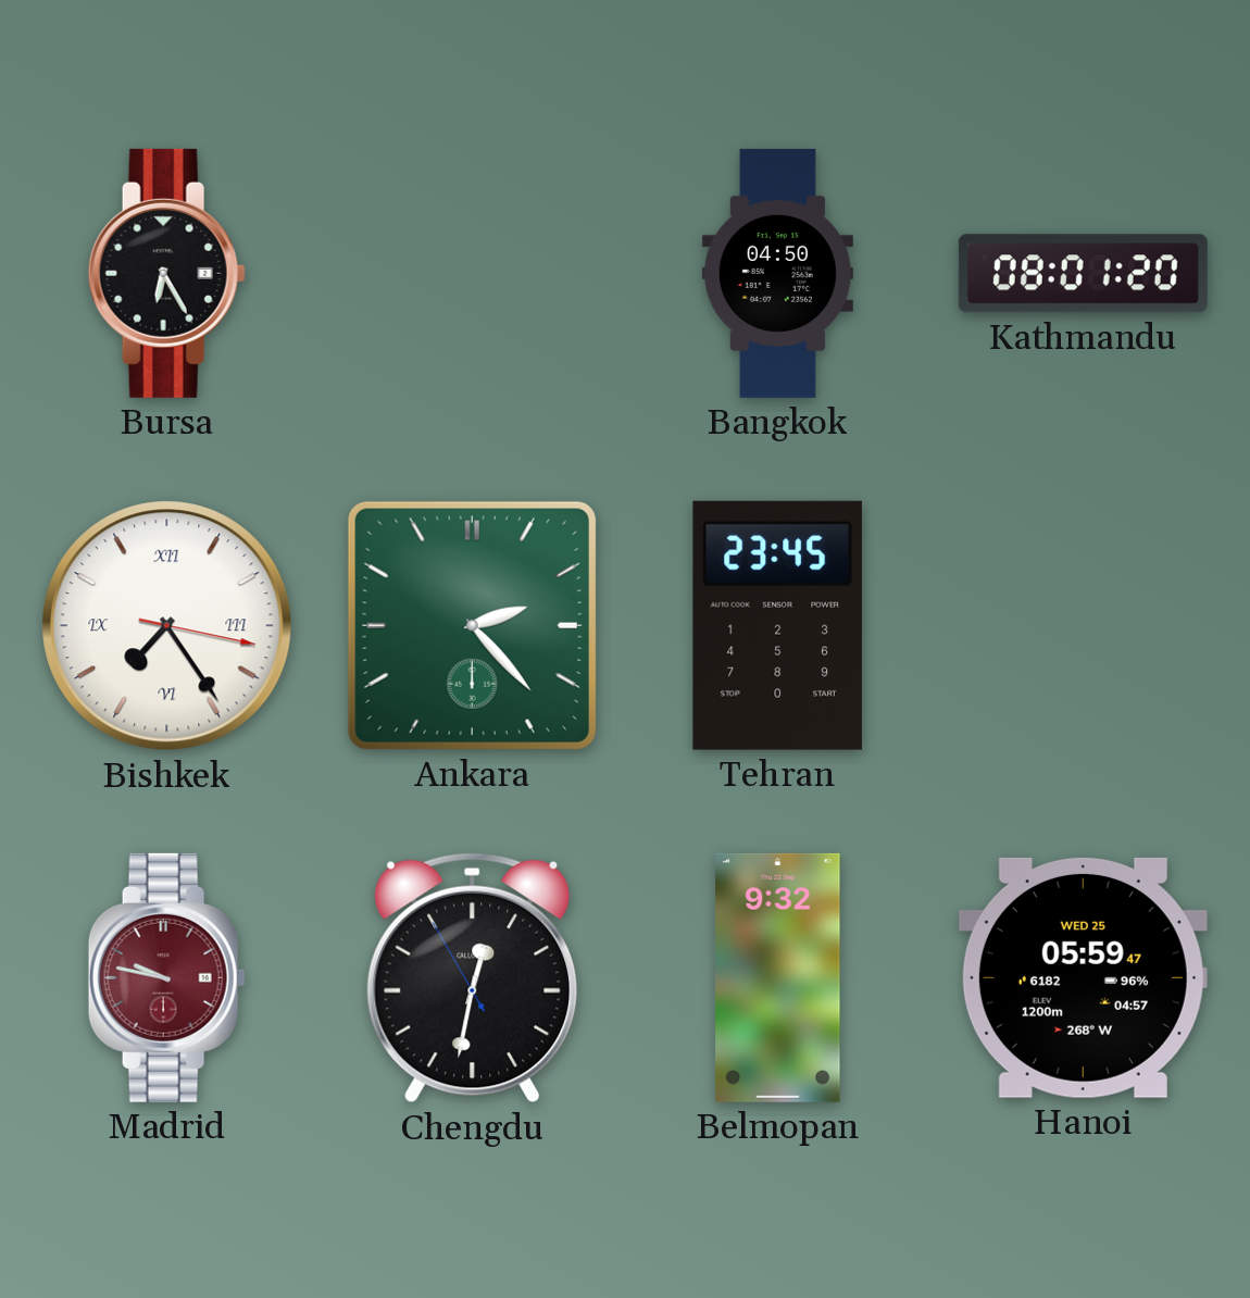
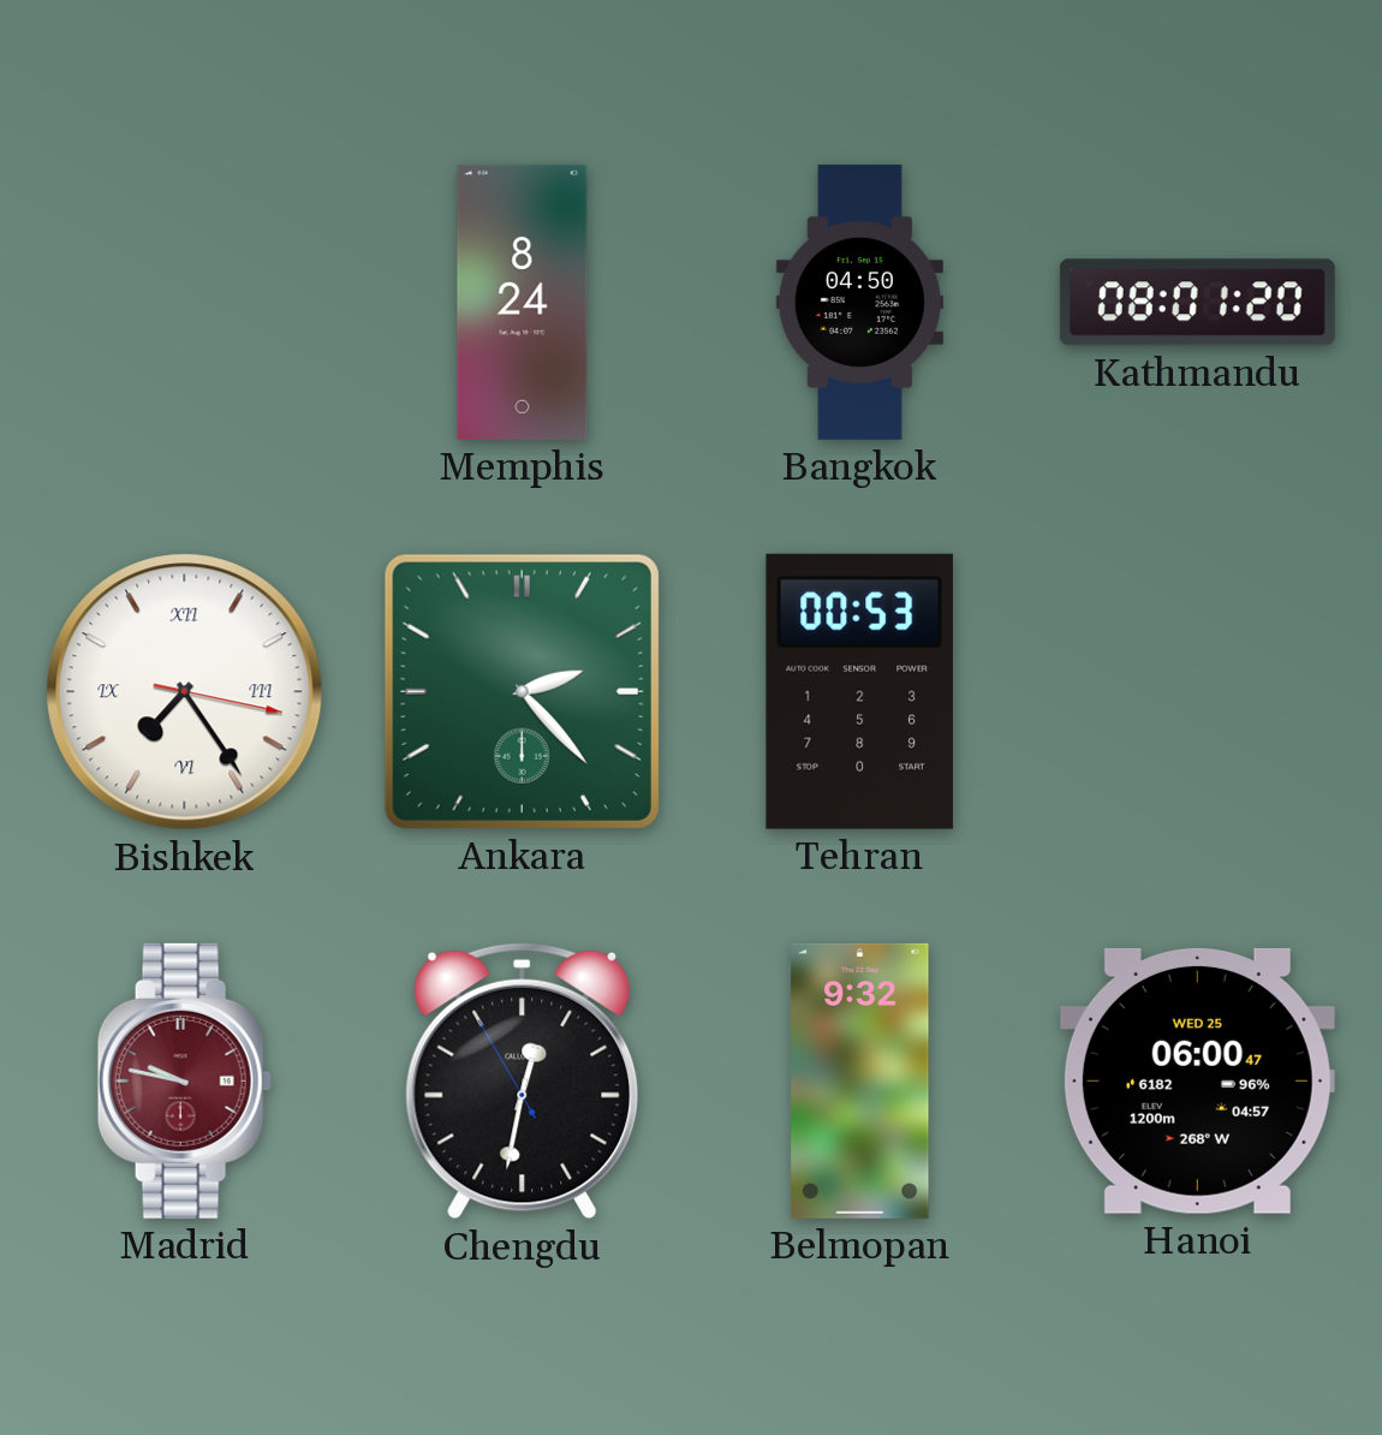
Bursa: 6:25 -> none
Memphis: none -> 8:24
Tehran: 23:45 -> 00:53
Hanoi: 05:59 -> 06:00
